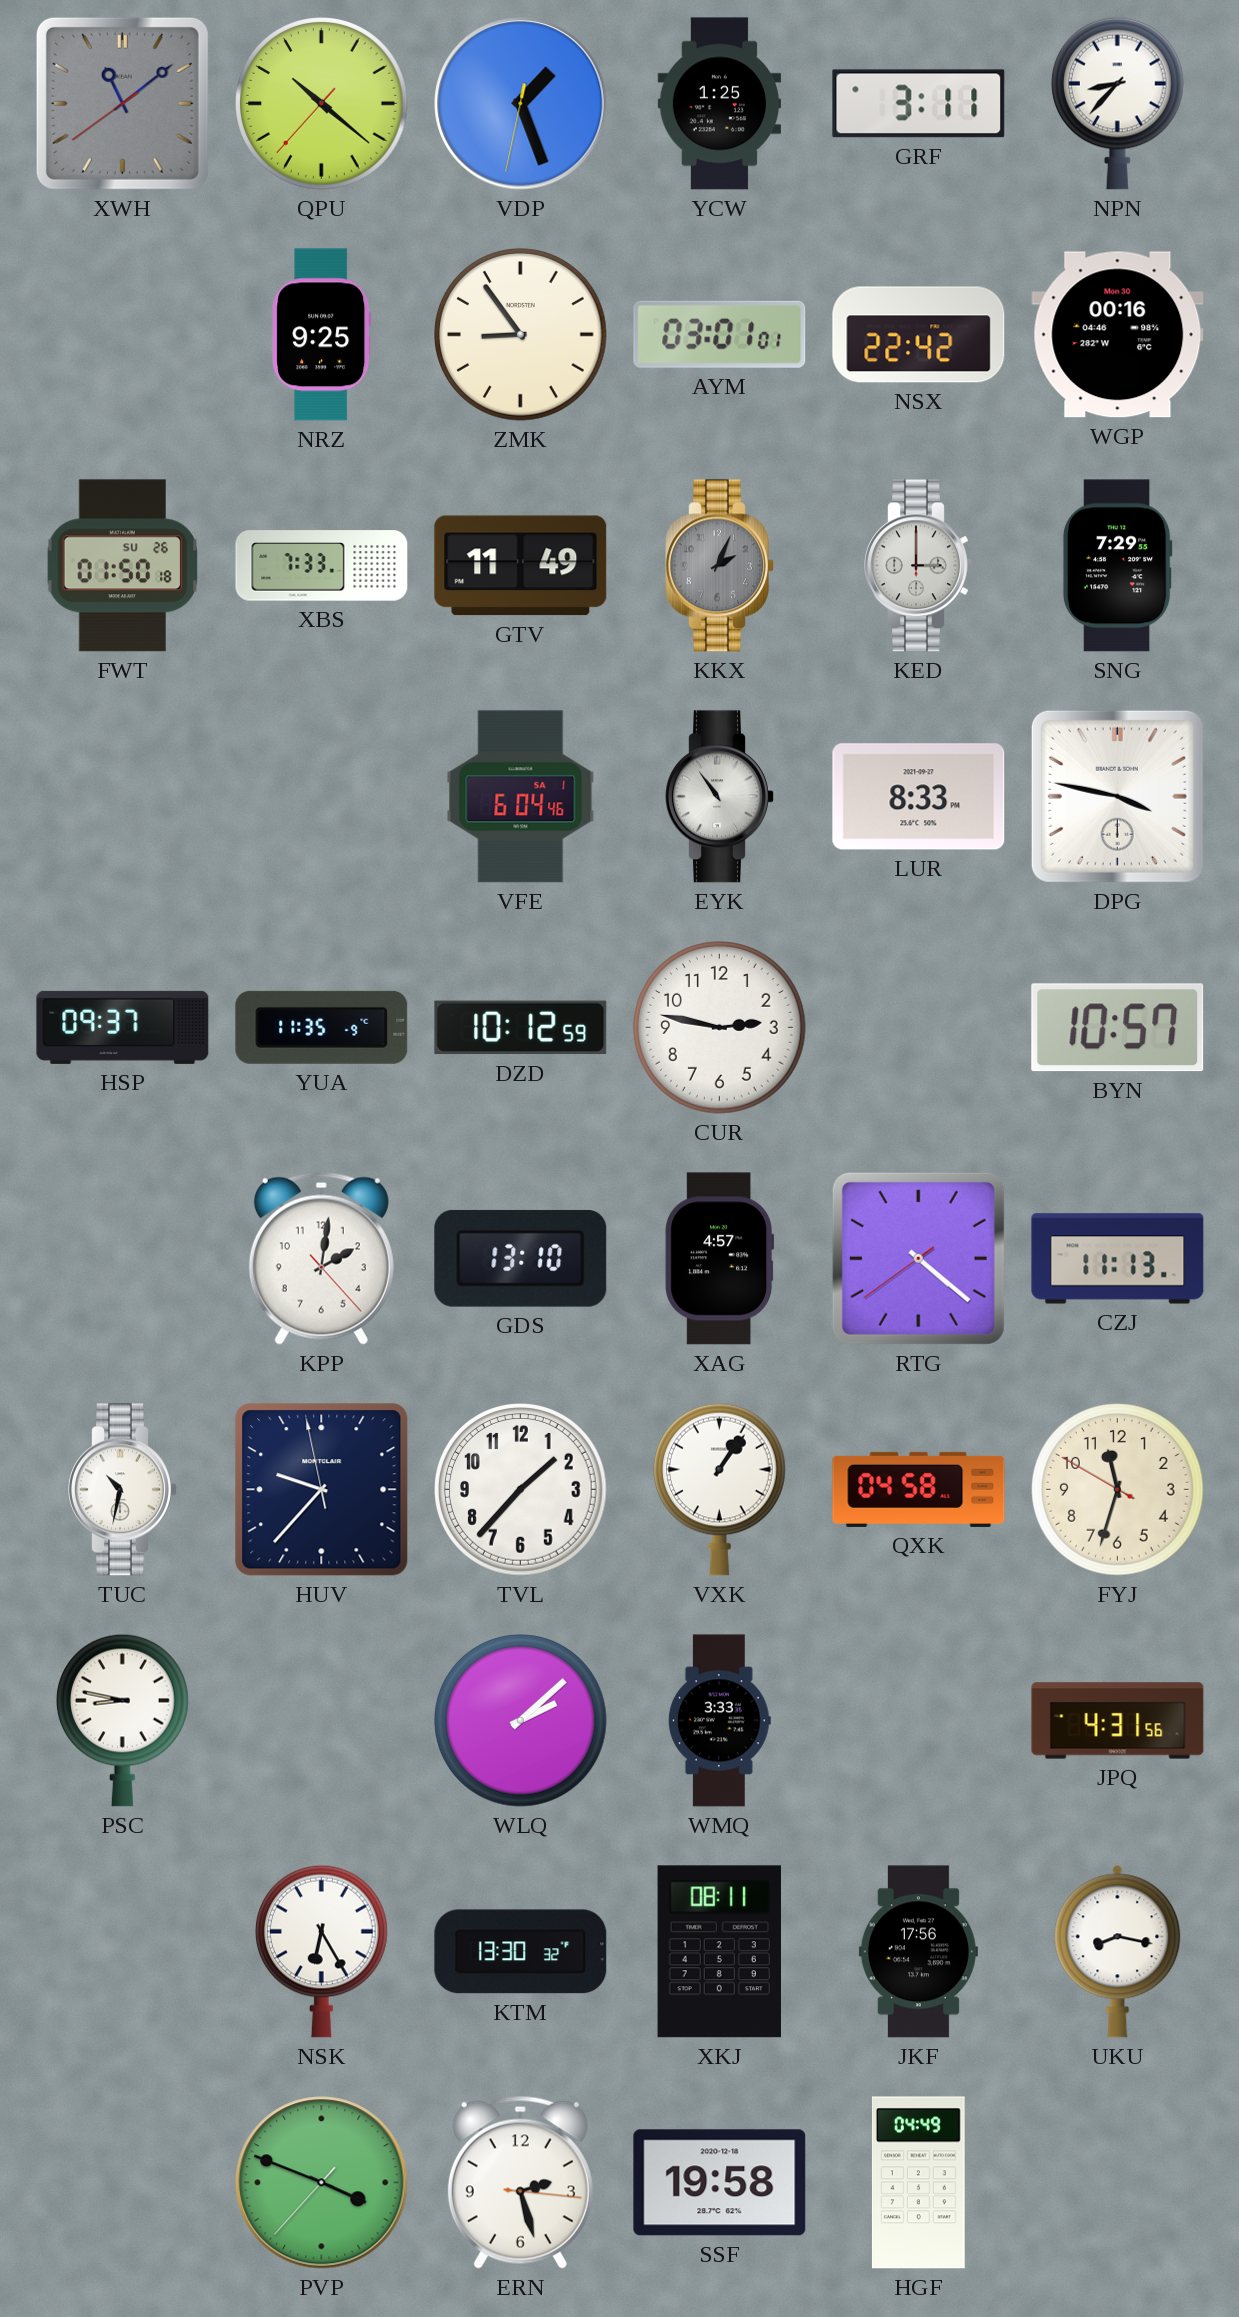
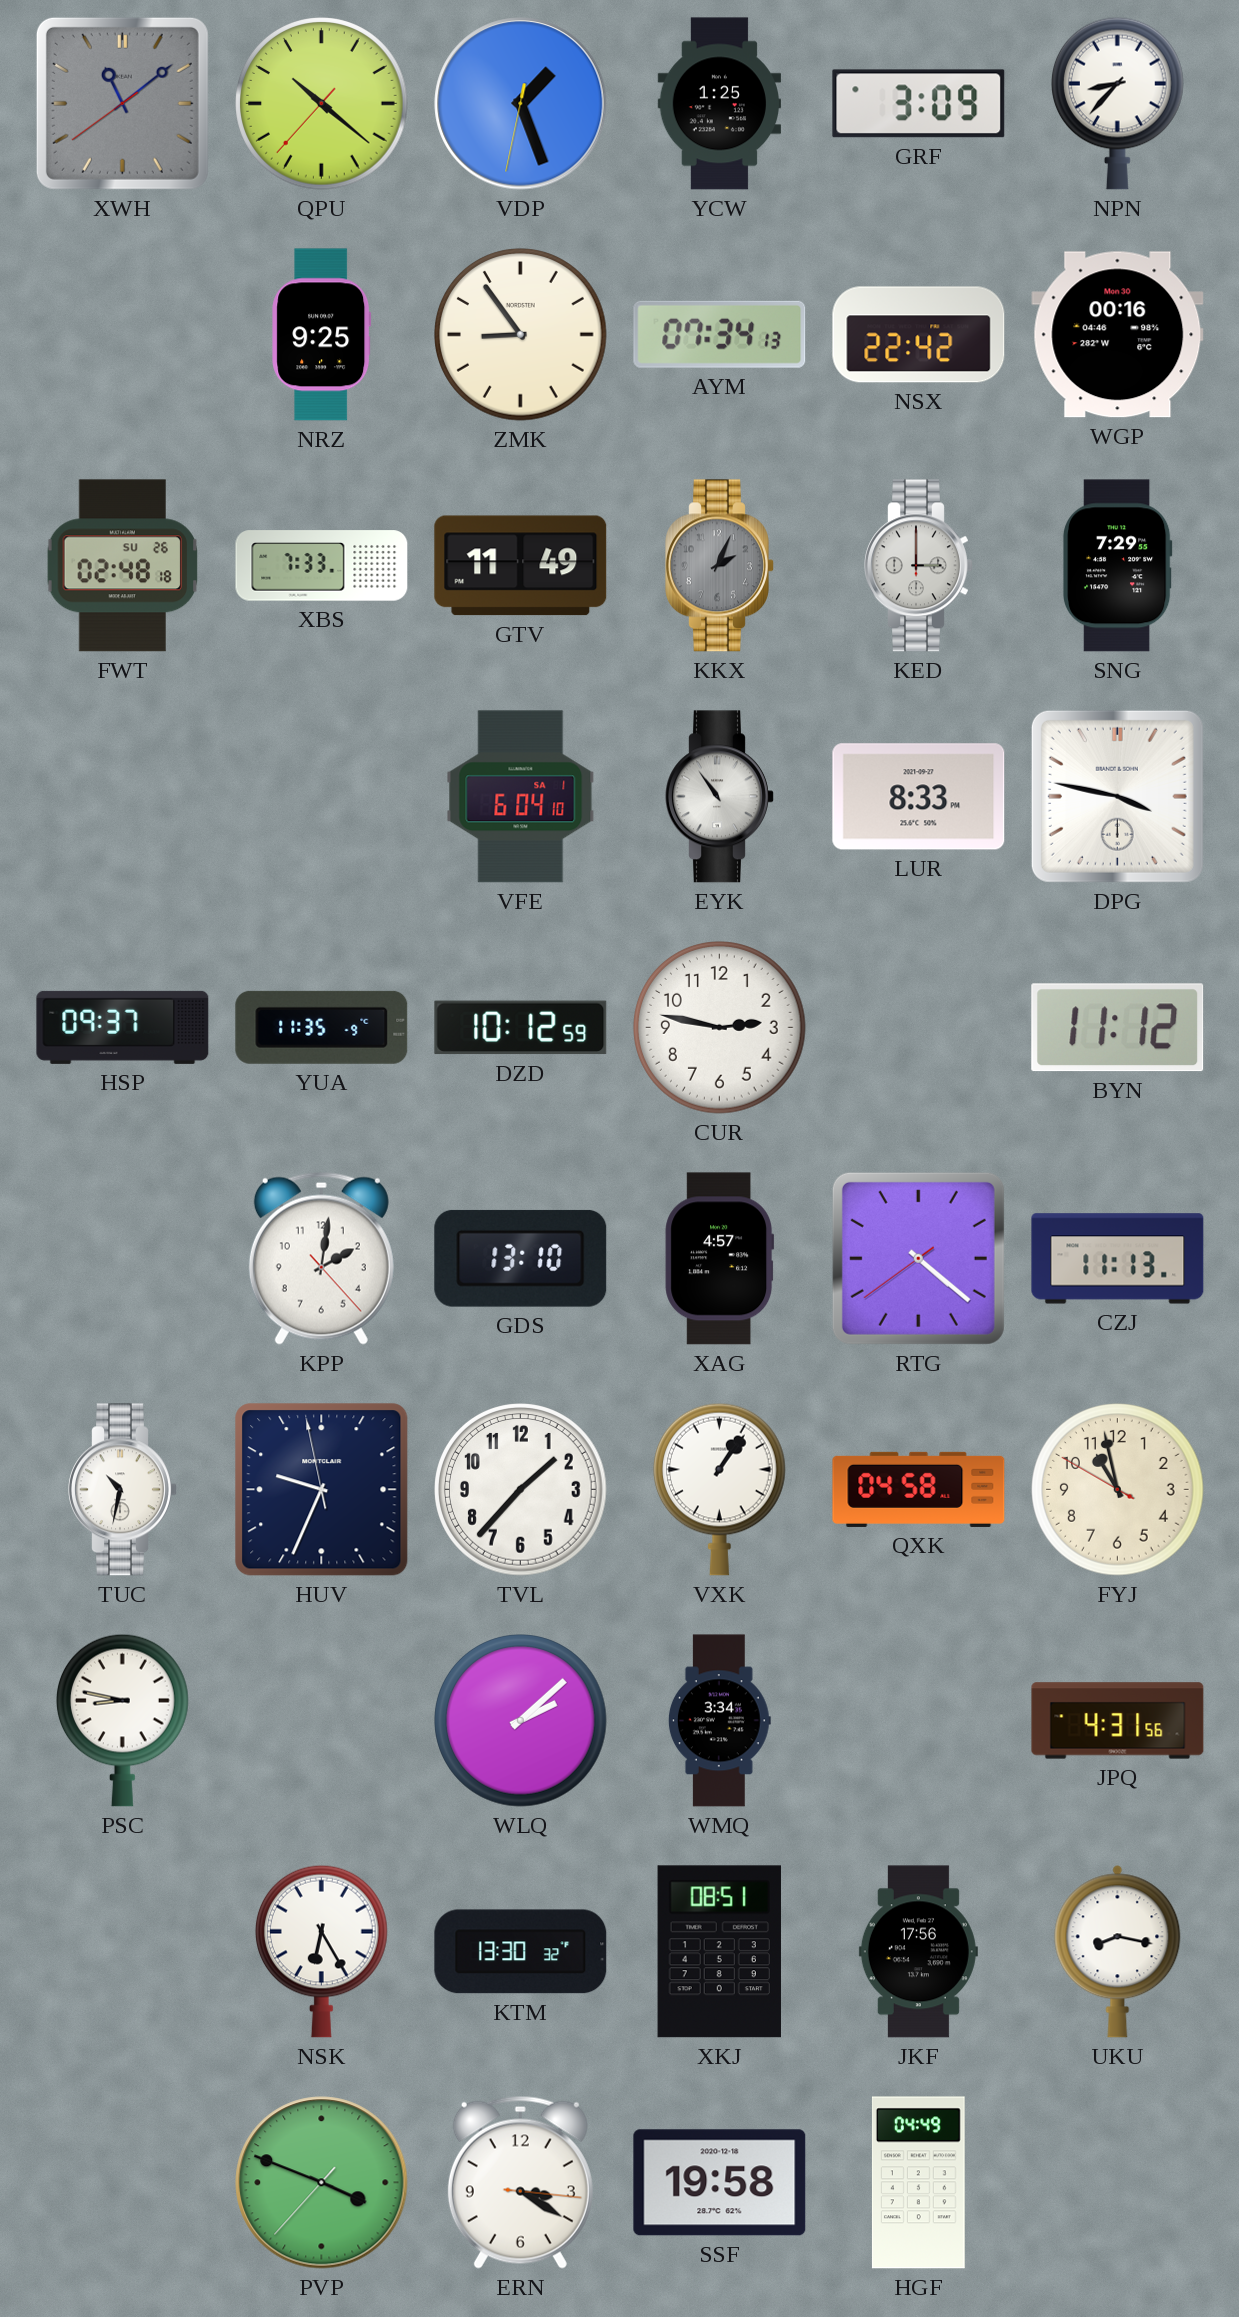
GRF: 3:11 -> 3:09
AYM: 03:01 -> 07:34
FWT: 01:50 -> 02:48
VFE: 6:04:46 -> 6:04:10
BYN: 10:57 -> 11:12
HUV: 9:36 -> 9:33
FYJ: 11:32 -> 10:57
WMQ: 3:33 -> 3:34
XKJ: 08:11 -> 08:51
ERN: 2:27 -> 3:20
